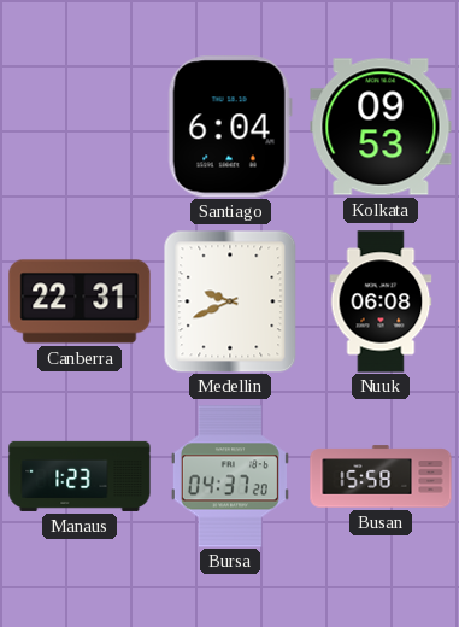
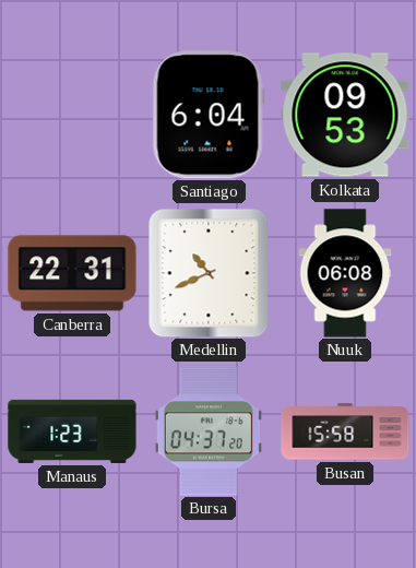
Medellin: 9:41 -> 10:41
